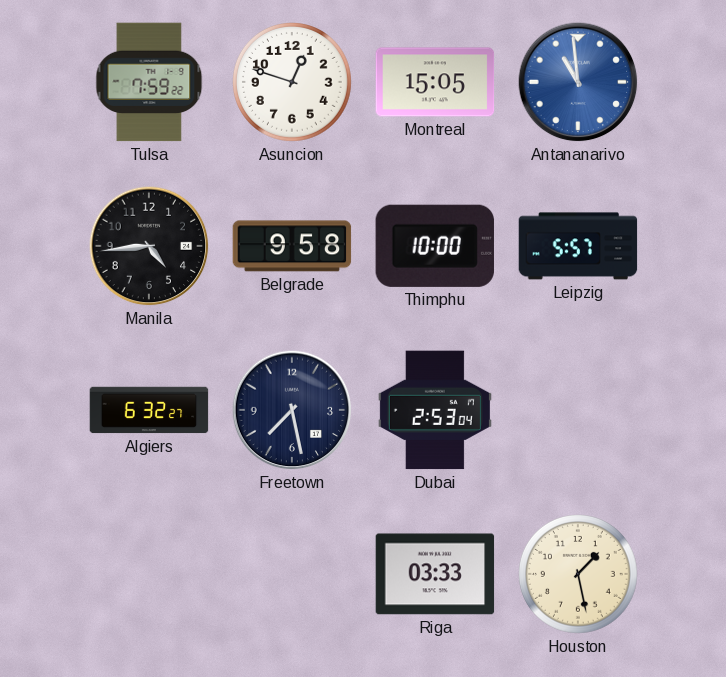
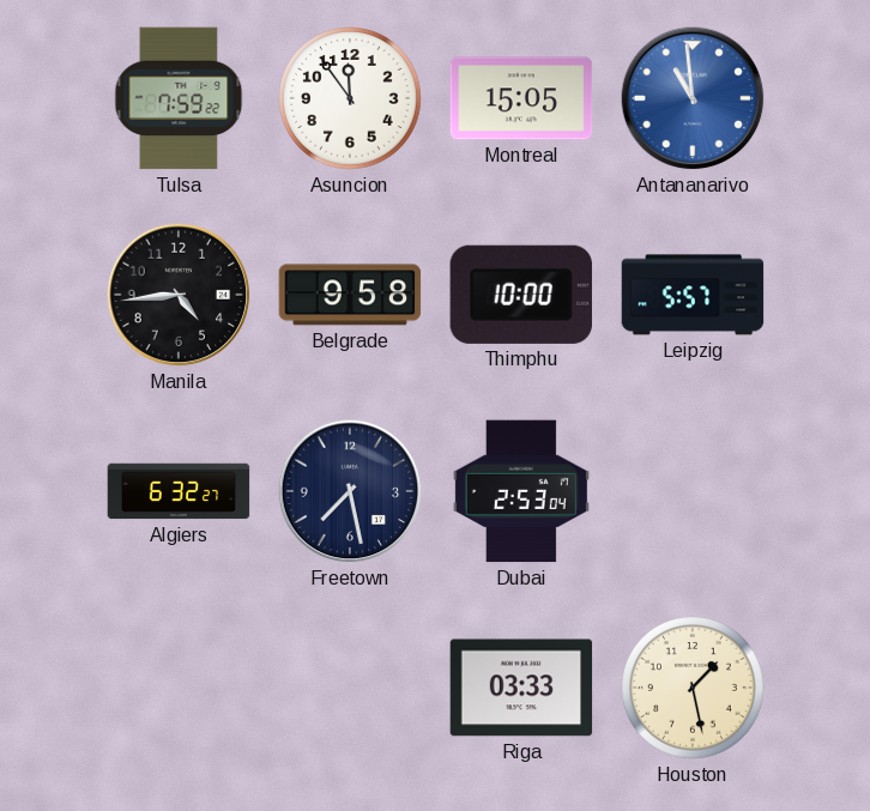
Asuncion: 12:48 -> 11:54
